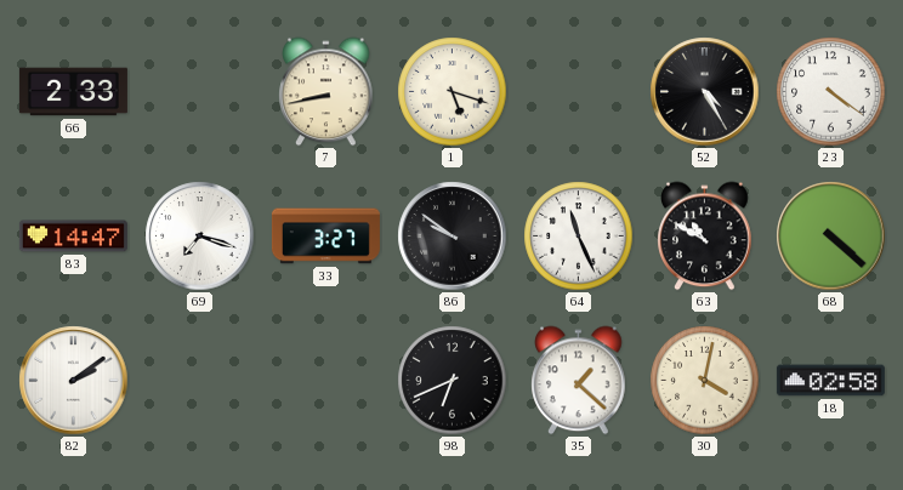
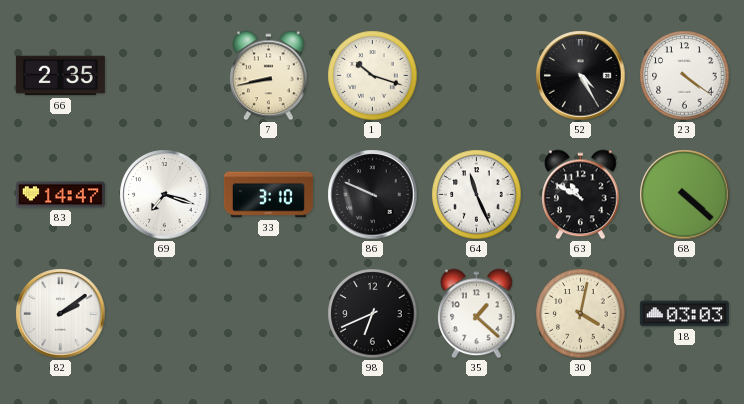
66: 2:33 -> 2:35
1: 5:18 -> 10:18
33: 3:27 -> 3:10
86: 9:51 -> 9:49
18: 02:58 -> 03:03
